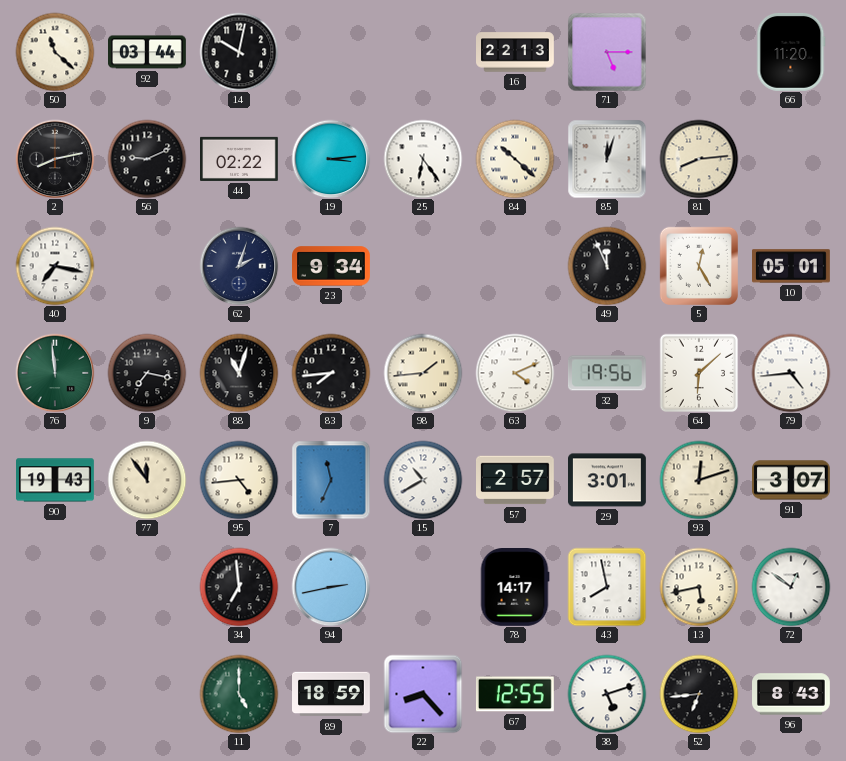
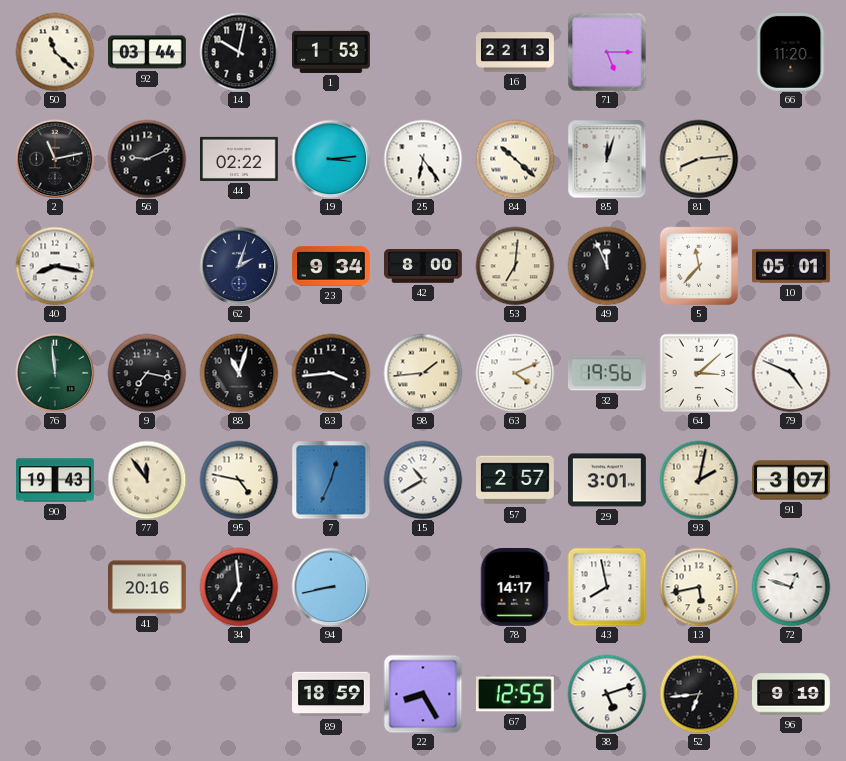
1: none -> 1:53
2: 8:13 -> 11:13
40: 7:17 -> 8:17
42: none -> 8:00
53: none -> 7:01
5: 12:25 -> 11:37
83: 7:44 -> 3:44
64: 6:08 -> 3:08
79: 4:44 -> 4:49
95: 4:44 -> 4:47
7: 11:34 -> 12:34
93: 12:12 -> 2:02
41: none -> 20:16
94: 2:43 -> 8:43
72: 12:51 -> 12:48
11: 5:00 -> none
22: 8:23 -> 8:25
96: 8:43 -> 9:19
